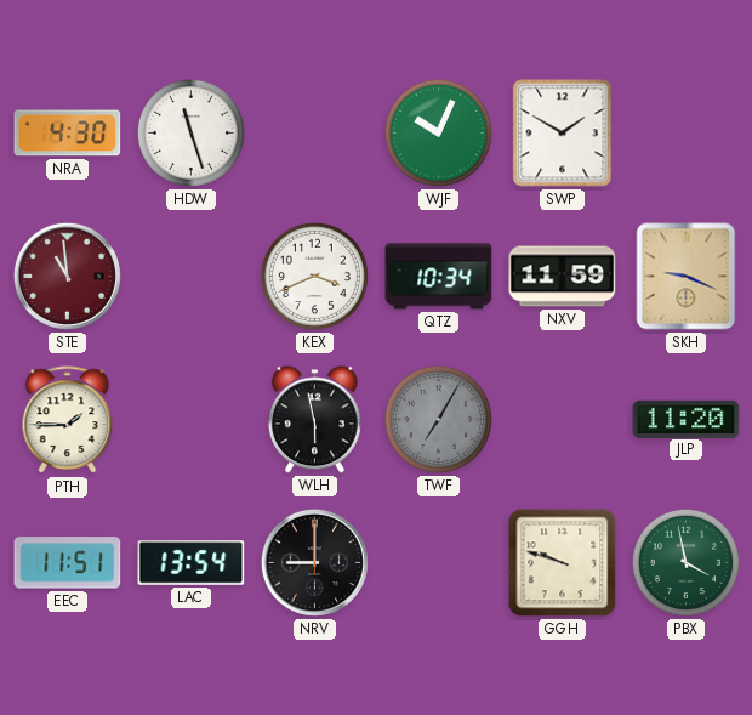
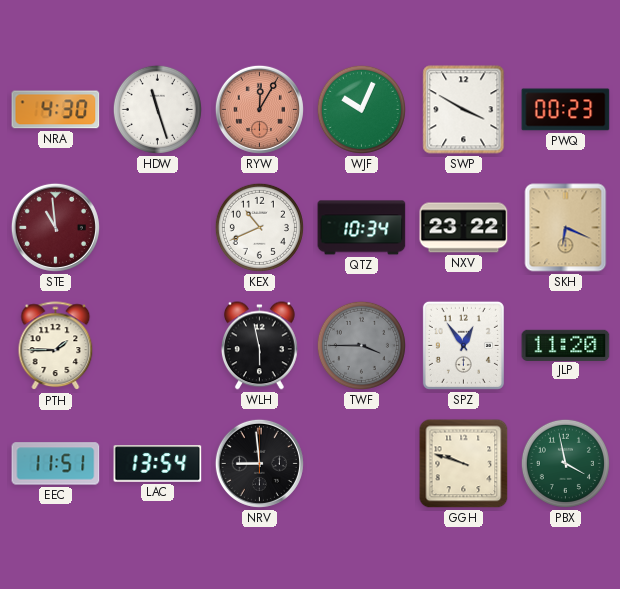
RYW: none -> 12:05
SWP: 1:50 -> 3:50
PWQ: none -> 00:23
KEX: 3:41 -> 10:41
NXV: 11:59 -> 23:22
SKH: 9:19 -> 6:19
TWF: 7:05 -> 3:45
SPZ: none -> 12:54
NRV: 9:00 -> 8:59
